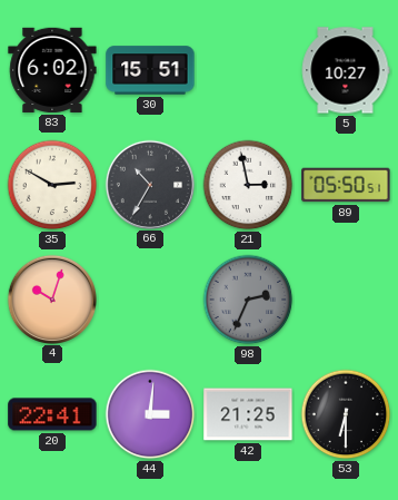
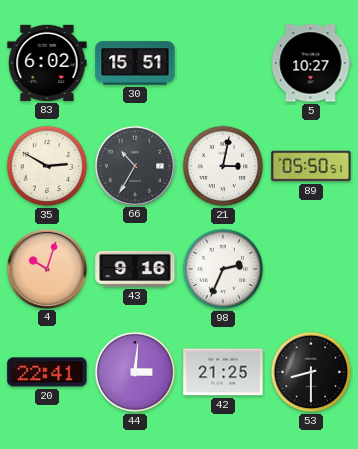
21: 2:58 -> 3:02
43: none -> 9:16
98 dial: grey -> white
53: 6:30 -> 8:30
